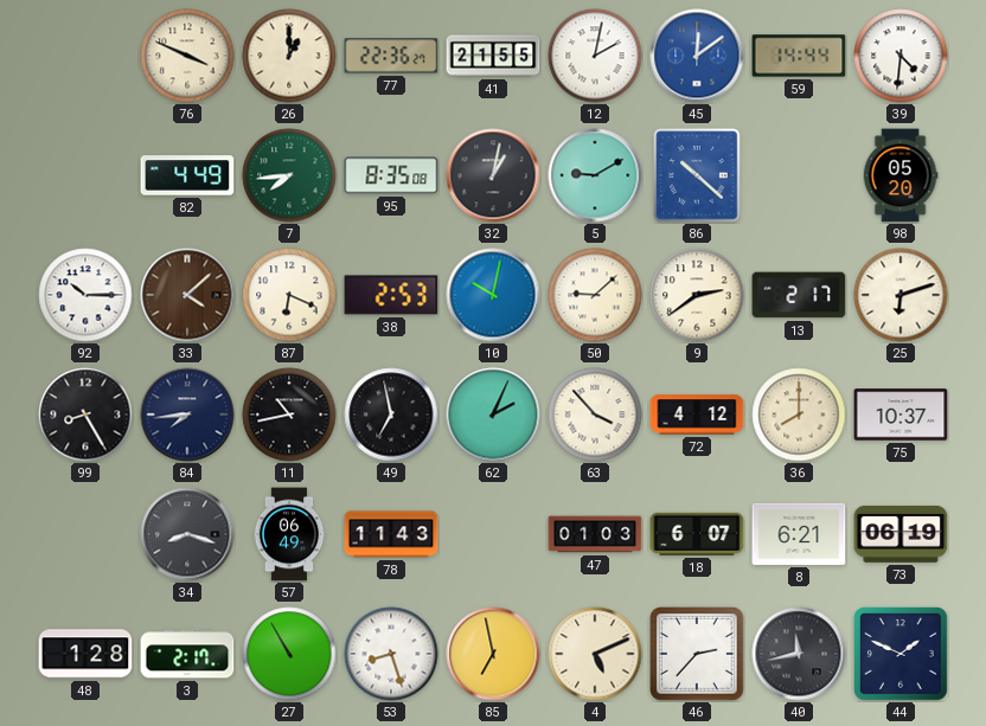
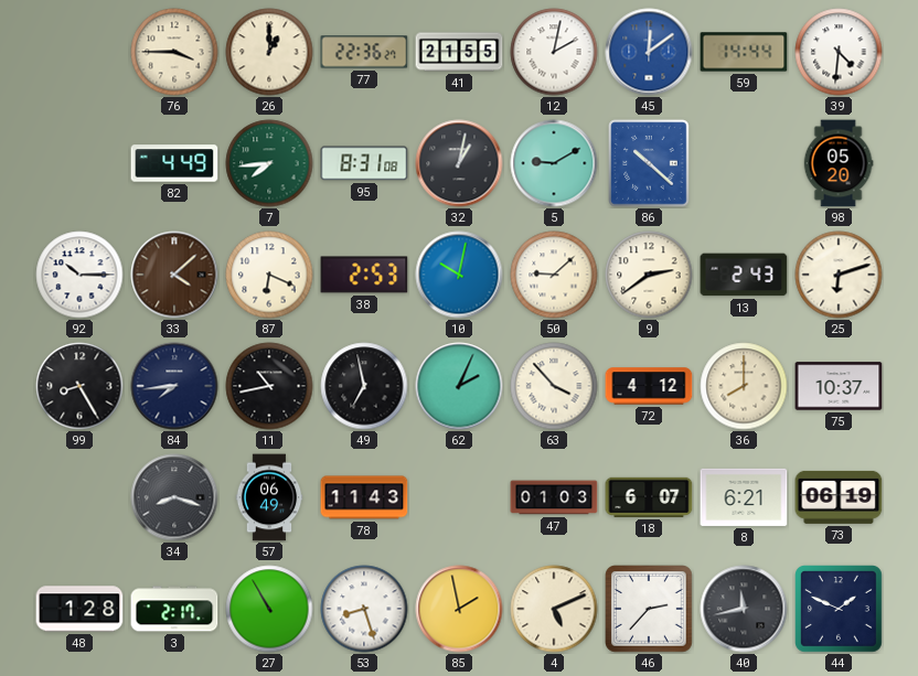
76: 3:49 -> 3:45
95: 8:35 -> 8:31
13: 2:17 -> 2:43
85: 6:58 -> 1:58
